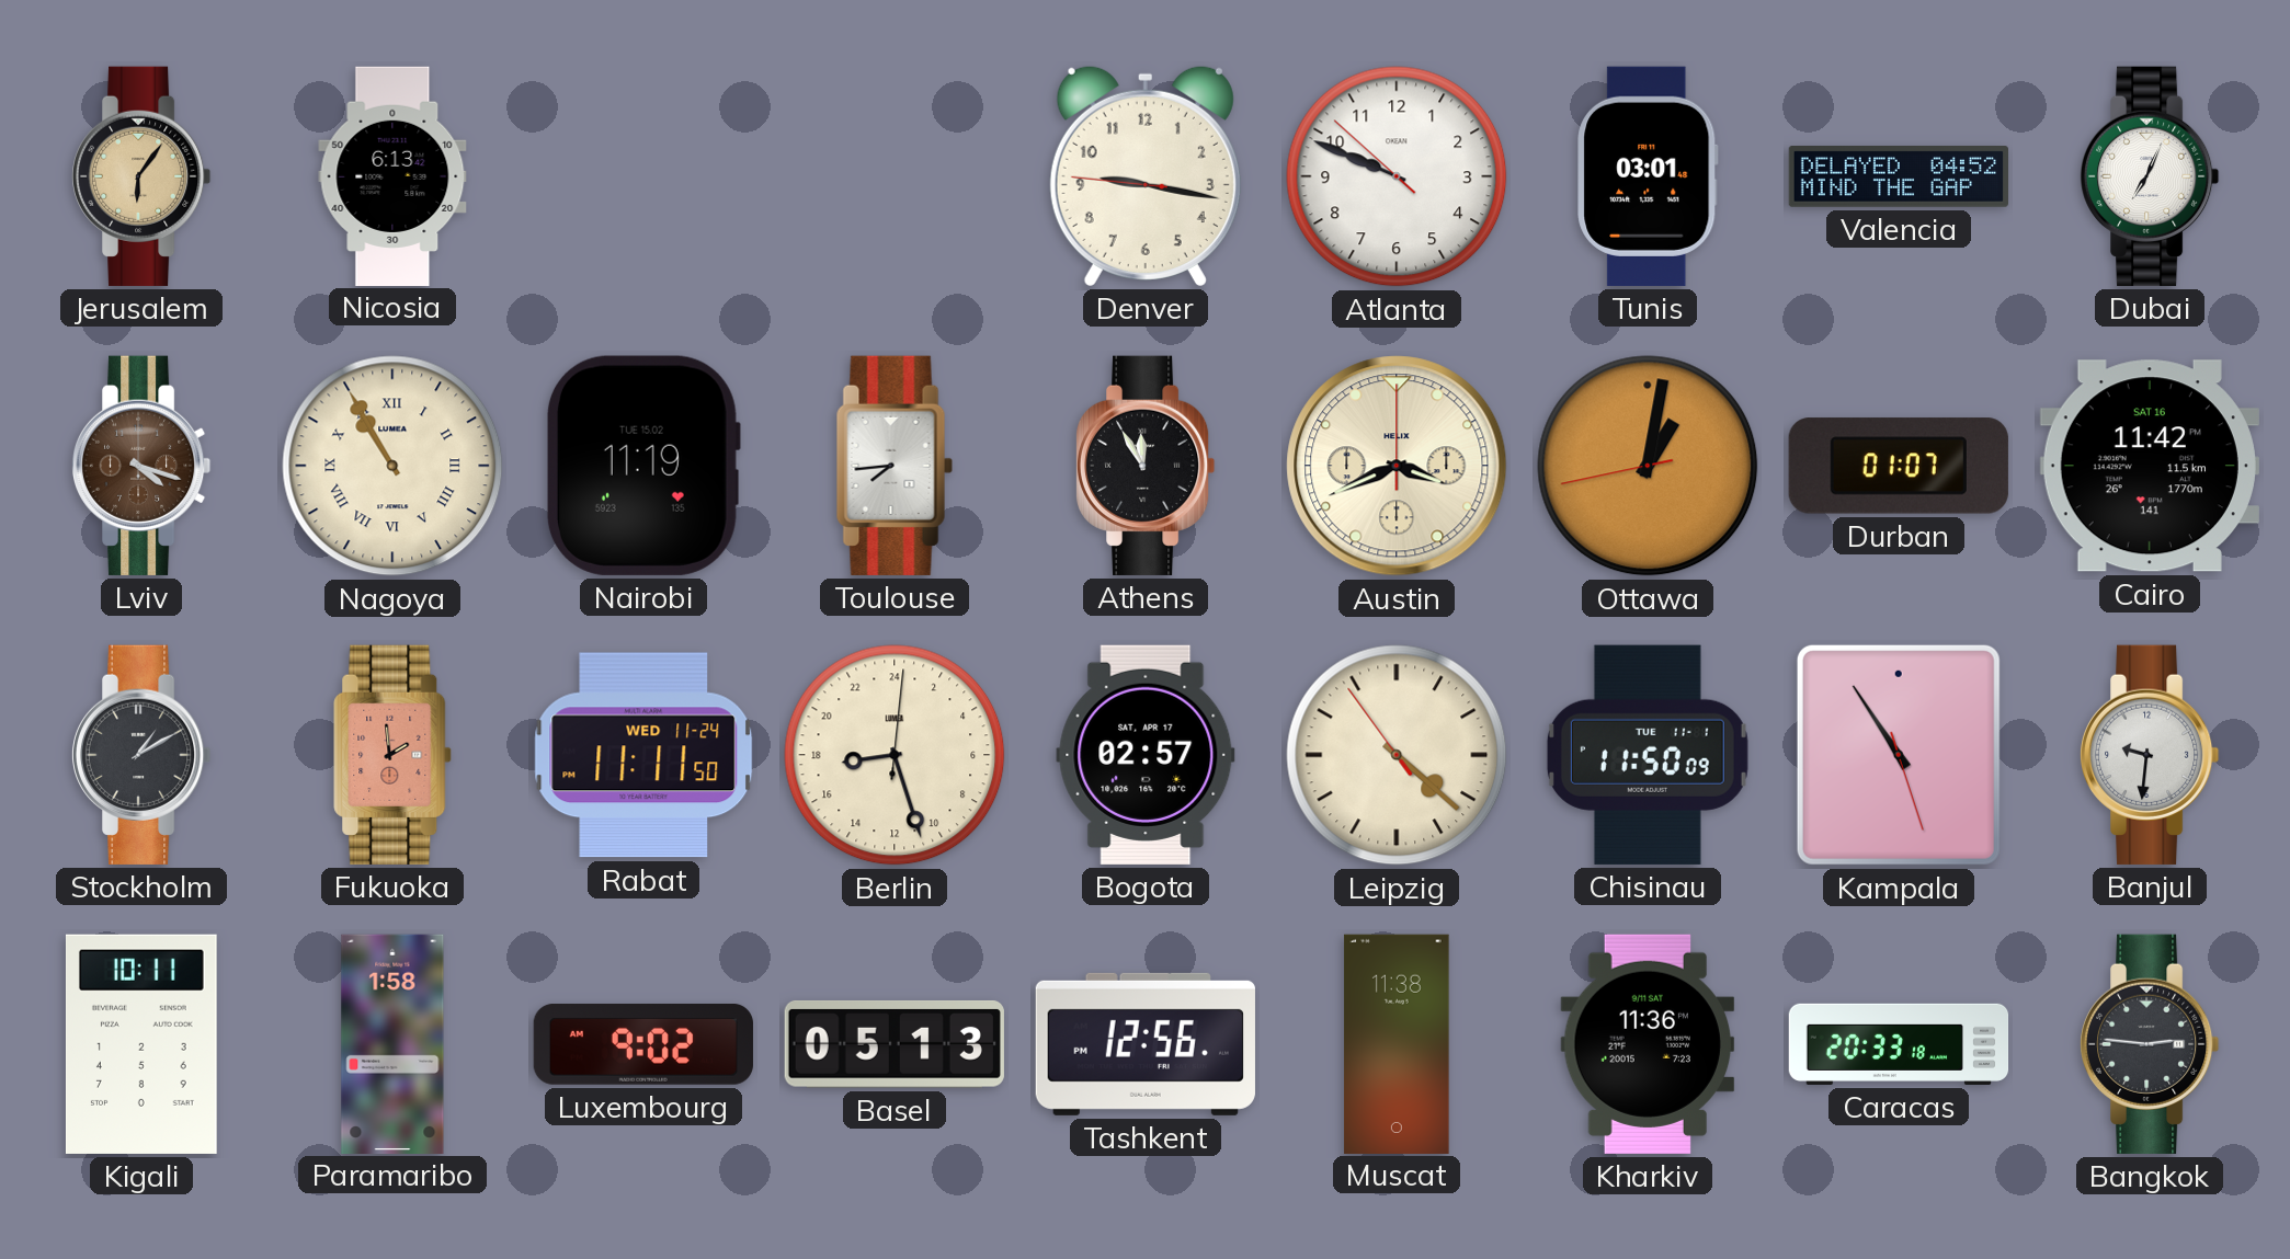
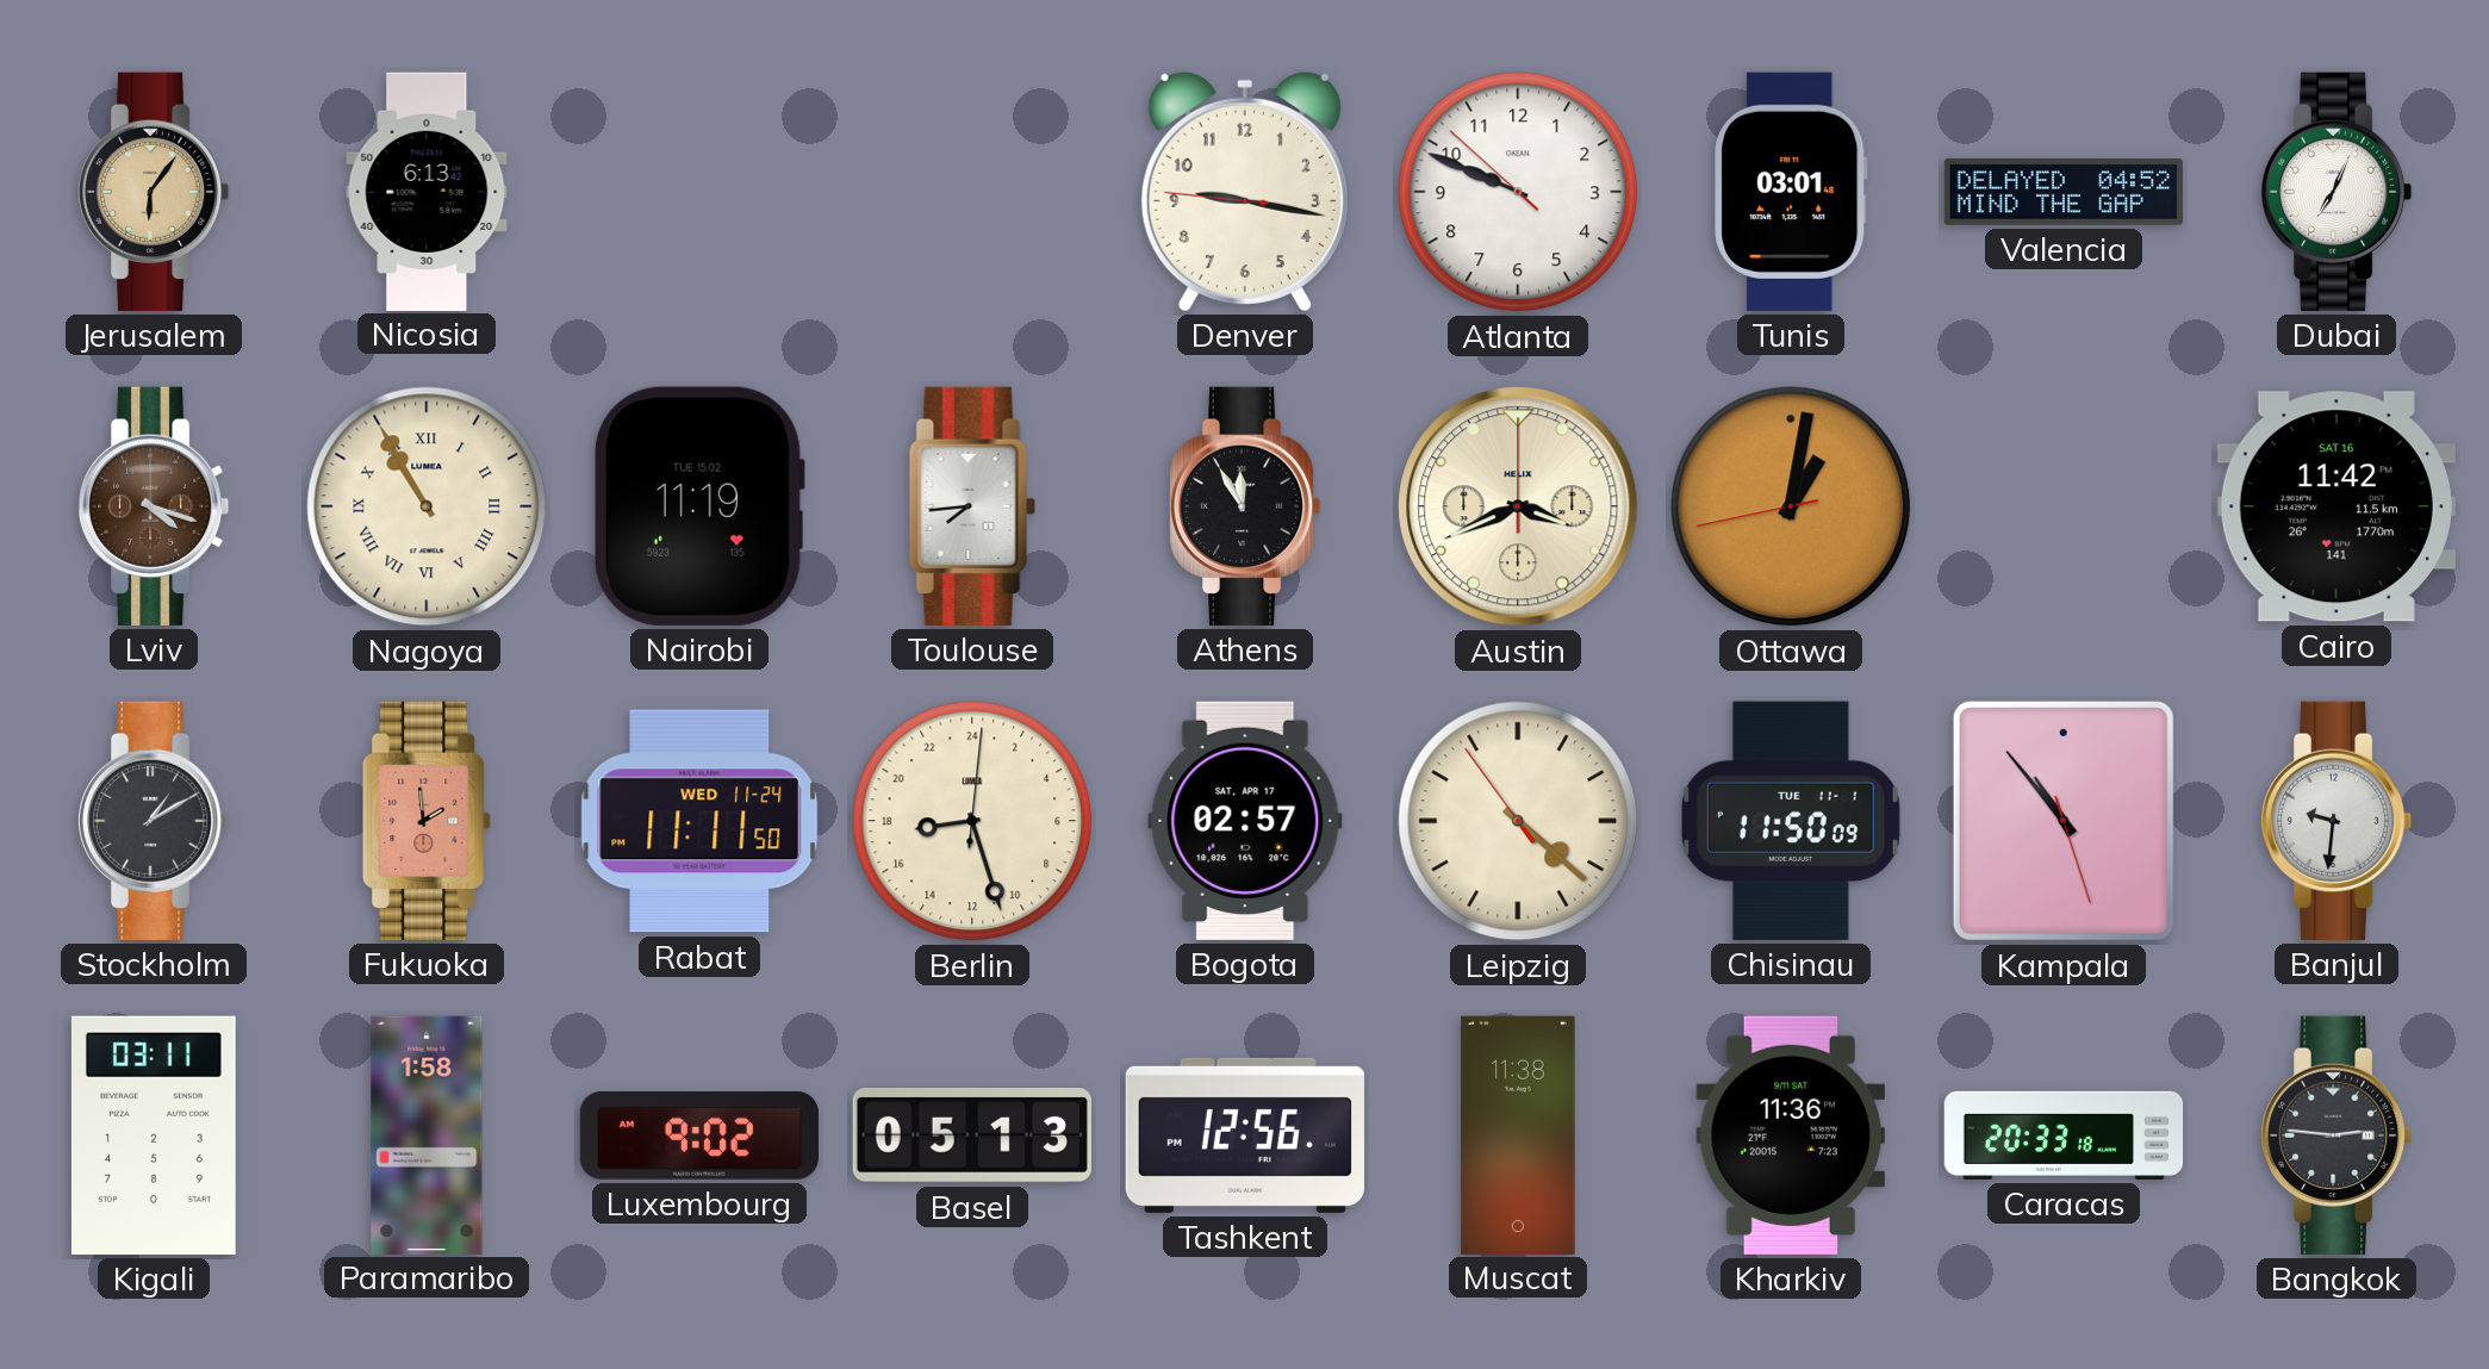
Durban: 01:07 -> none
Kampala: 10:54 -> 10:53
Kigali: 10:11 -> 03:11
